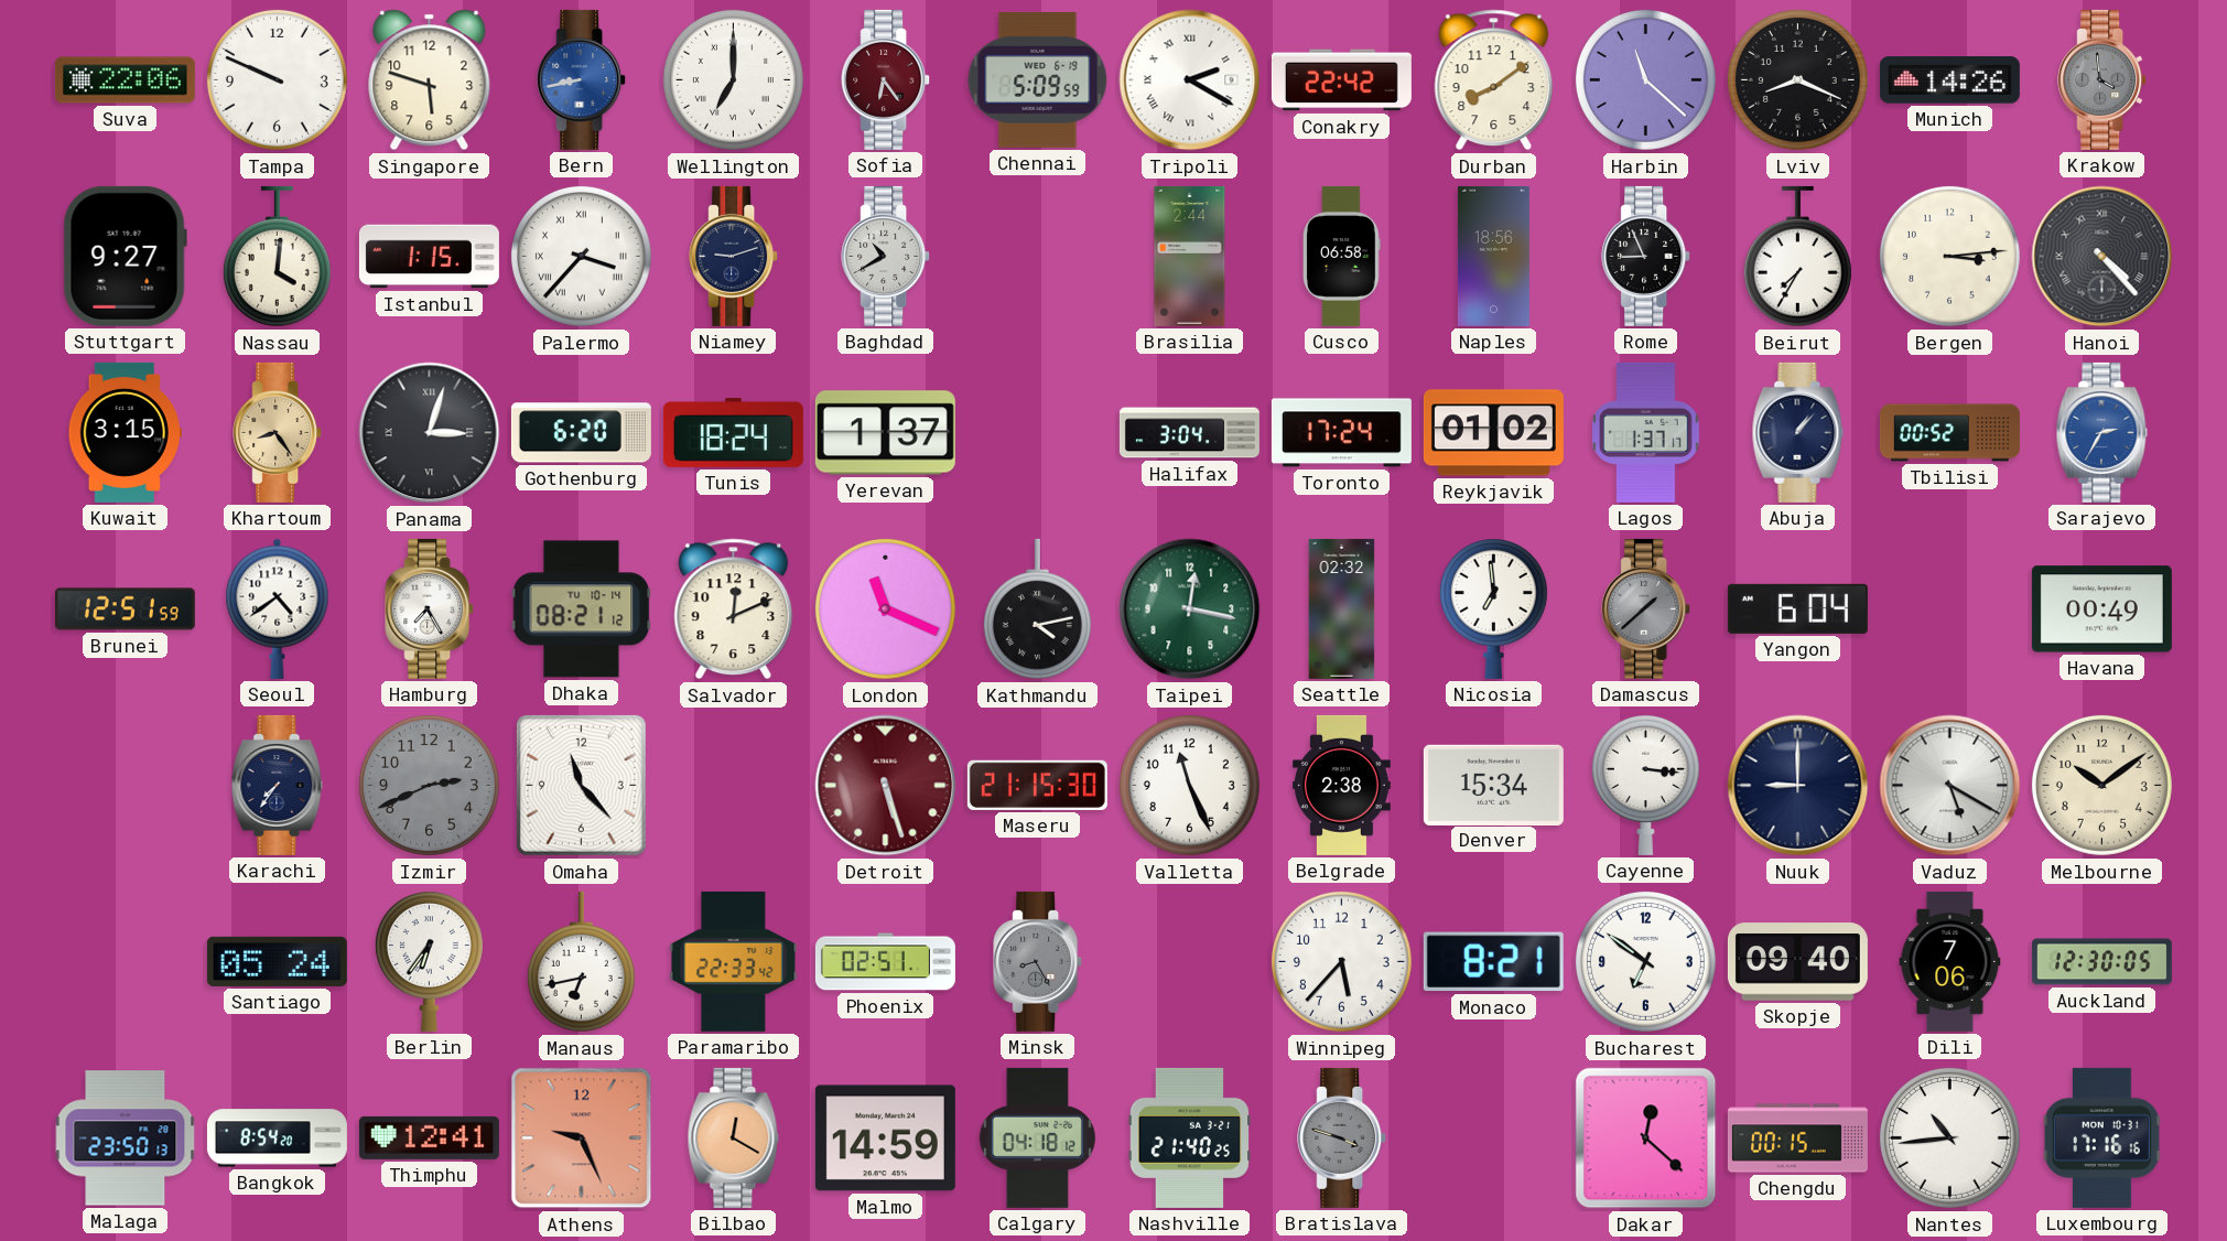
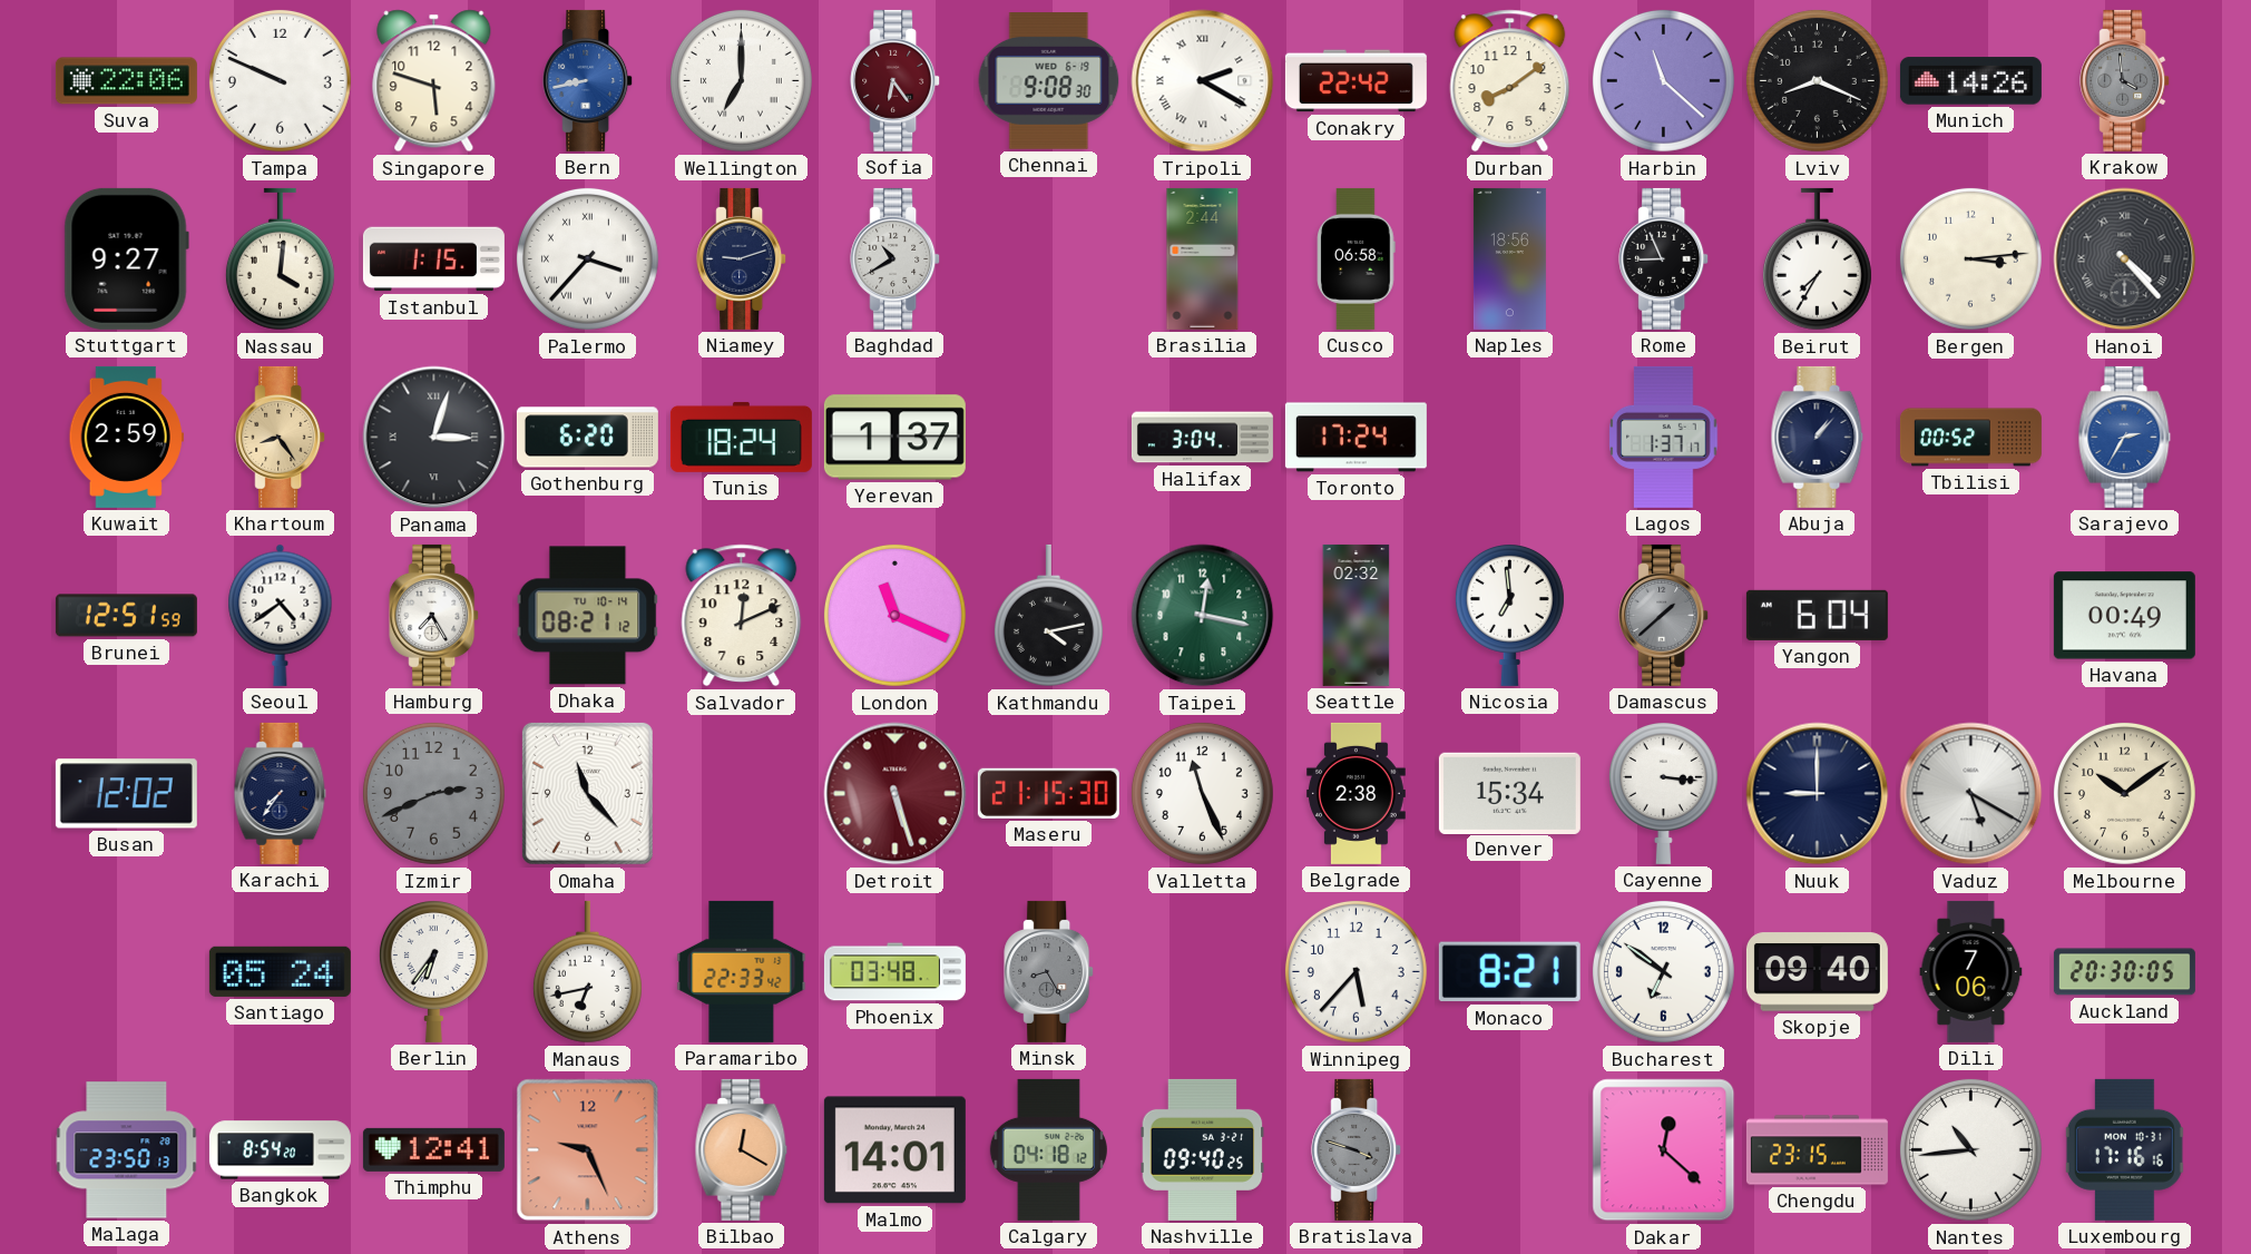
Chennai: 5:09 -> 9:08
Kuwait: 3:15 -> 2:59
Reykjavik: 01:02 -> none
Busan: none -> 12:02
Phoenix: 02:51 -> 03:48
Auckland: 12:30 -> 20:30
Malmo: 14:59 -> 14:01
Nashville: 21:40 -> 09:40
Chengdu: 00:15 -> 23:15
